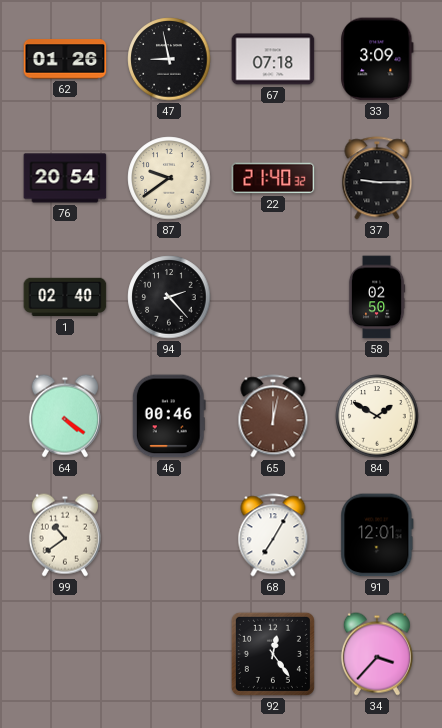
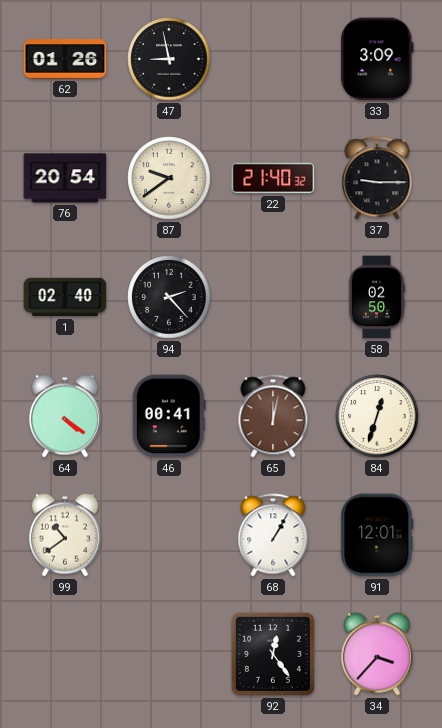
67: 07:18 -> none
46: 00:46 -> 00:41
84: 1:50 -> 12:33
68: 7:05 -> 1:05
